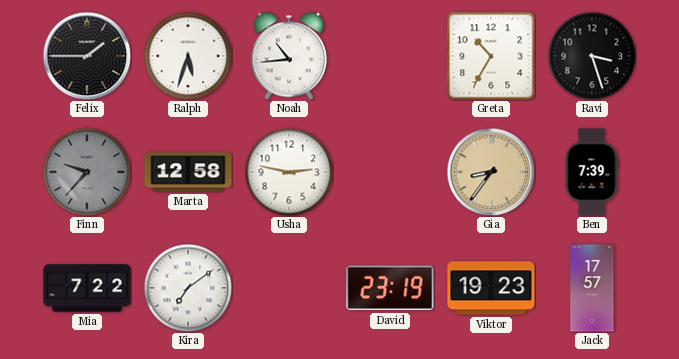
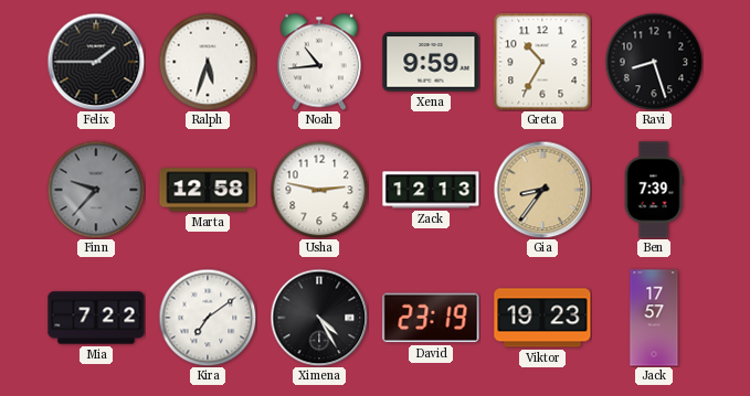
Xena: none -> 9:59
Ravi: 3:27 -> 8:27
Zack: none -> 12:13
Ximena: none -> 4:25
